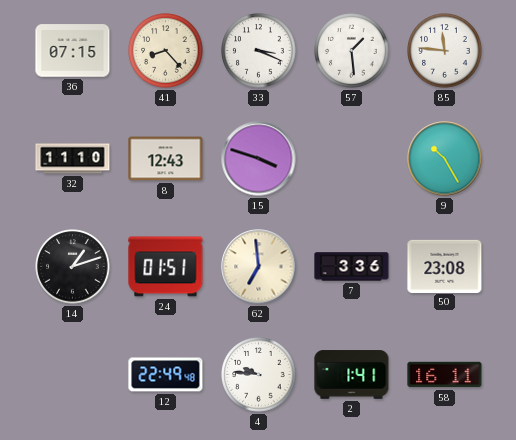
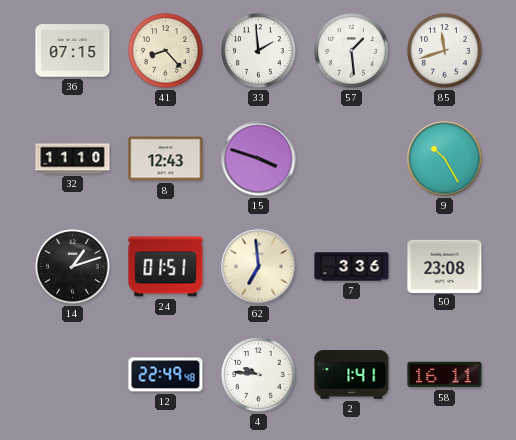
33: 3:19 -> 1:59
85: 11:46 -> 11:42
